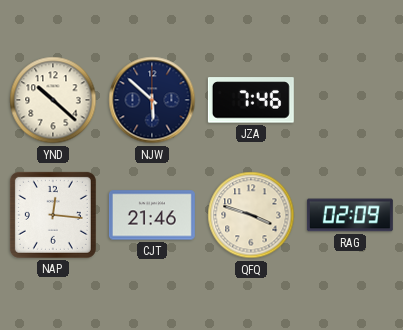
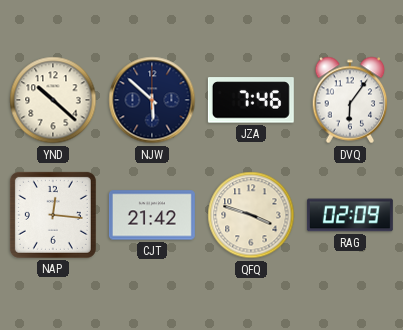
DVQ: none -> 6:06
CJT: 21:46 -> 21:42
